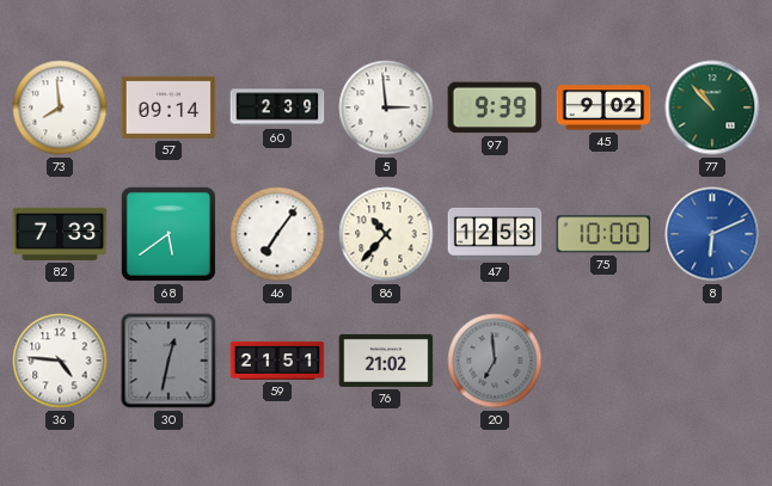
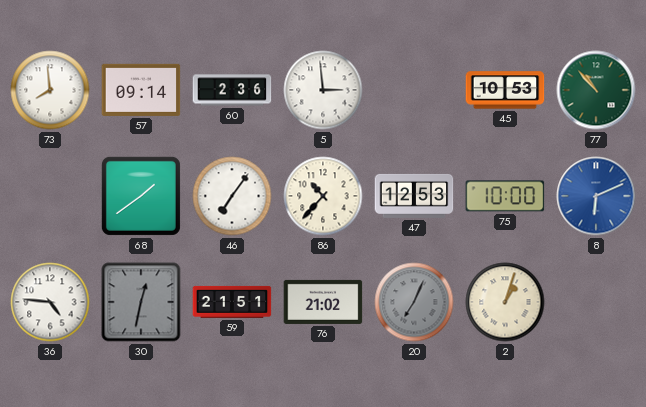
60: 2:39 -> 2:36
97: 9:39 -> none
45: 9:02 -> 10:53
82: 7:33 -> none
68: 5:39 -> 1:39
20: 6:59 -> 7:04
2: none -> 1:03
